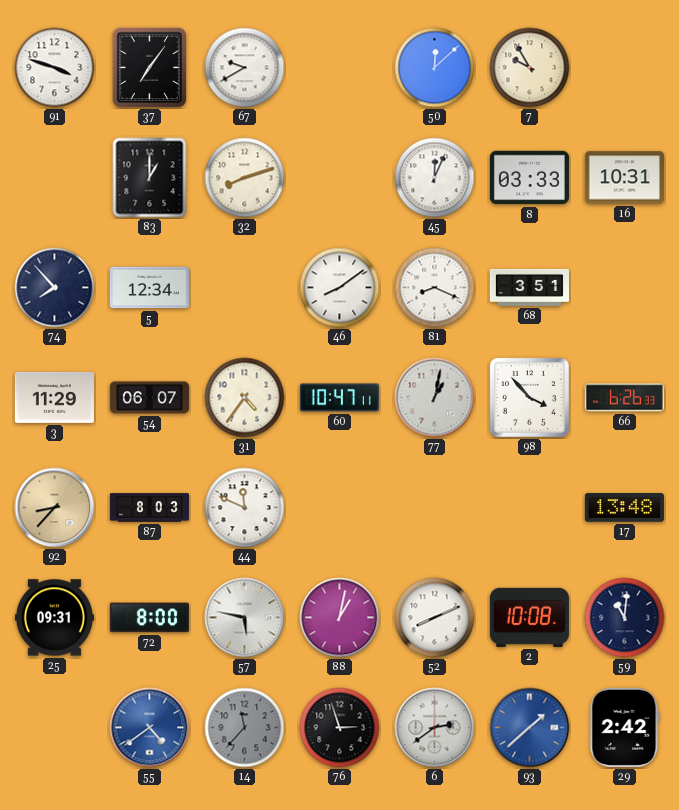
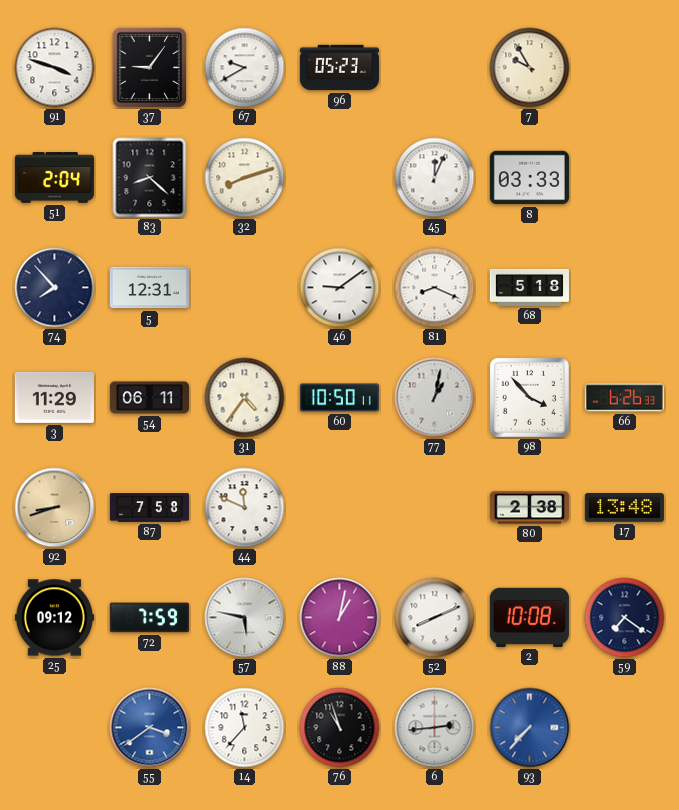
37: 7:06 -> 9:06
96: none -> 05:23
50: 12:08 -> none
51: none -> 2:04
83: 1:00 -> 8:22
16: 10:31 -> none
5: 12:34 -> 12:31
46: 8:09 -> 9:09
68: 3:51 -> 5:18
54: 06:07 -> 06:11
60: 10:47 -> 10:50
92: 8:37 -> 8:42
87: 8:03 -> 7:58
80: none -> 2:38
25: 09:31 -> 09:12
72: 8:00 -> 7:59
59: 11:01 -> 7:21
55: 4:39 -> 3:39
14 dial: grey -> white
76: 2:57 -> 10:57
6: 2:39 -> 2:44
93: 1:38 -> 7:37
29: 2:42 -> none
